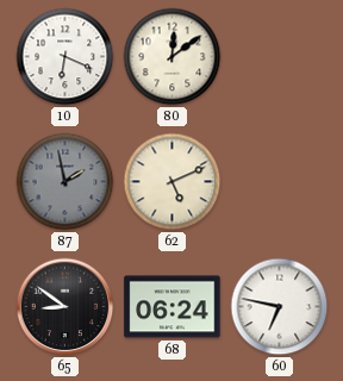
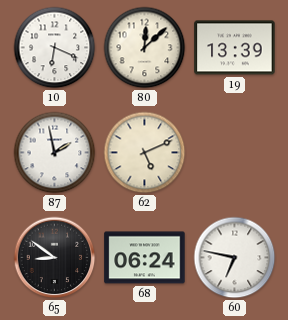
80: 12:09 -> 12:08
19: none -> 13:39
87 dial: grey -> white
